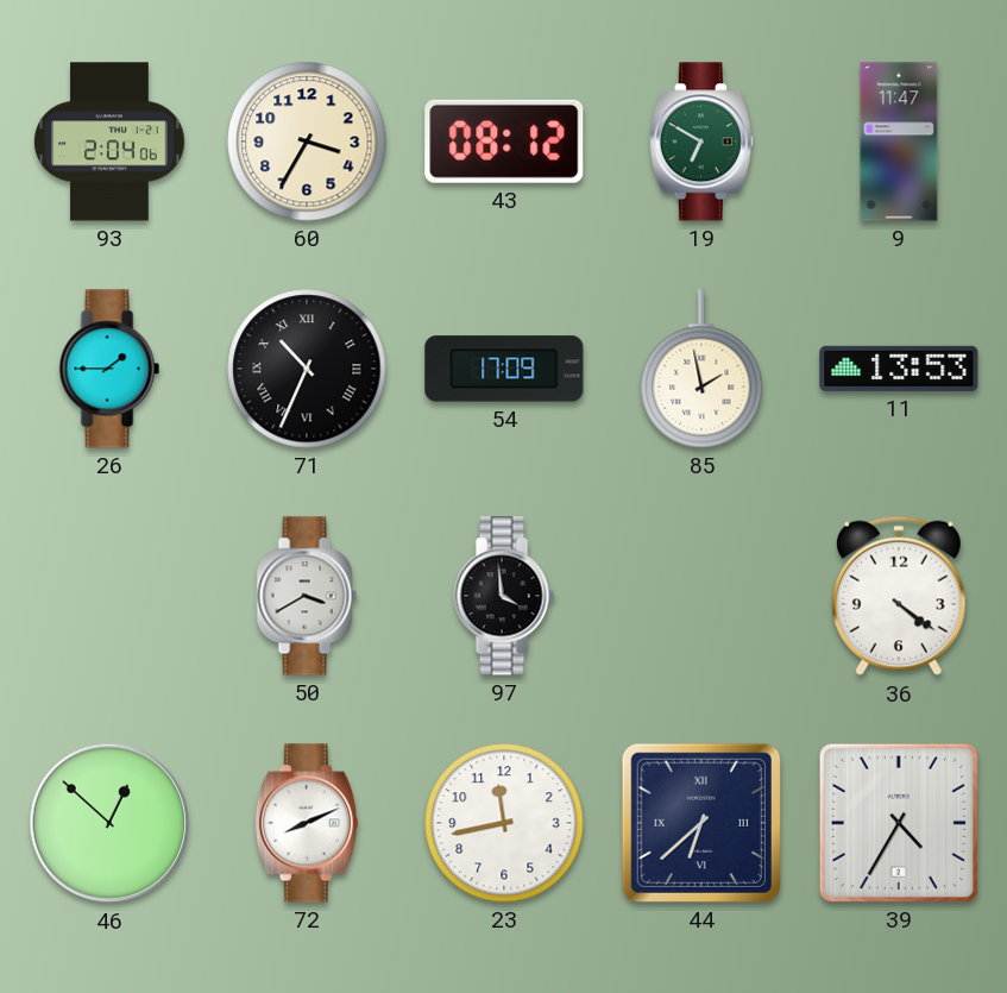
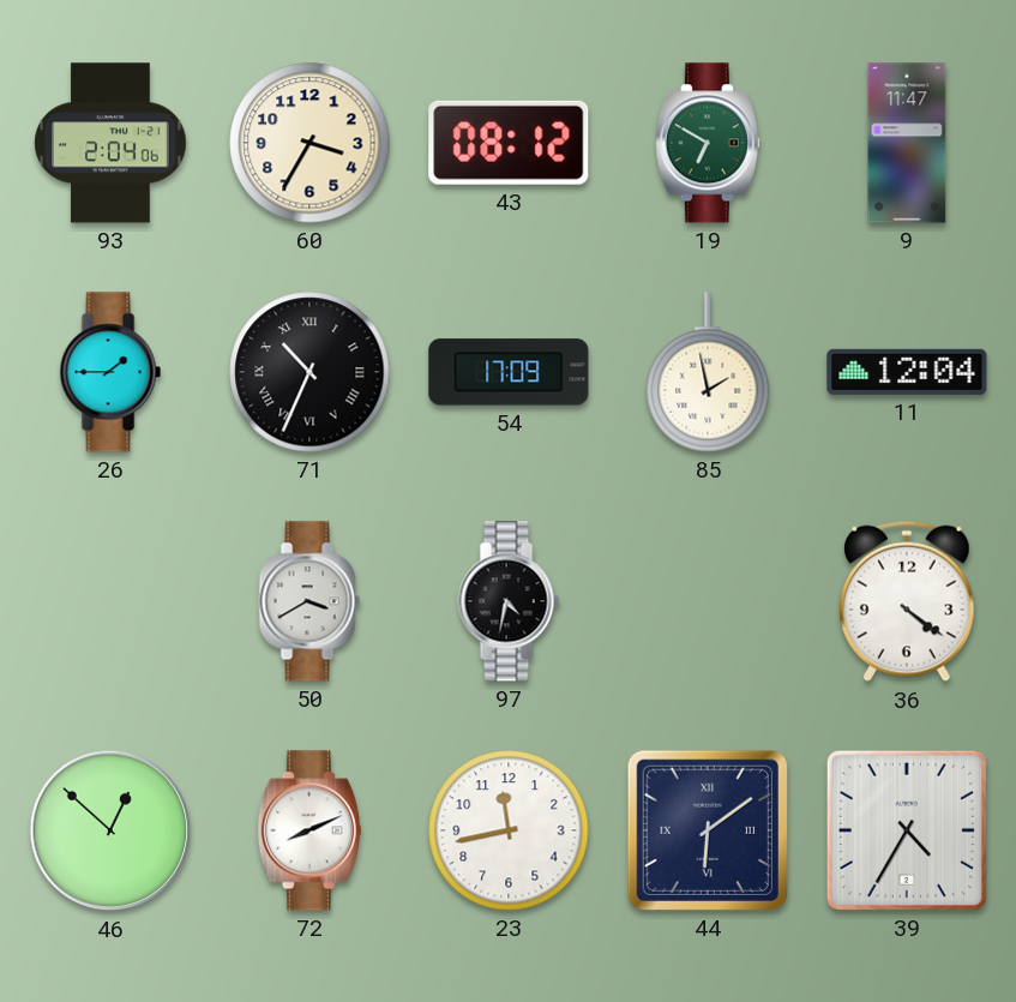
11: 13:53 -> 12:04
97: 3:59 -> 4:32
44: 6:38 -> 6:09
